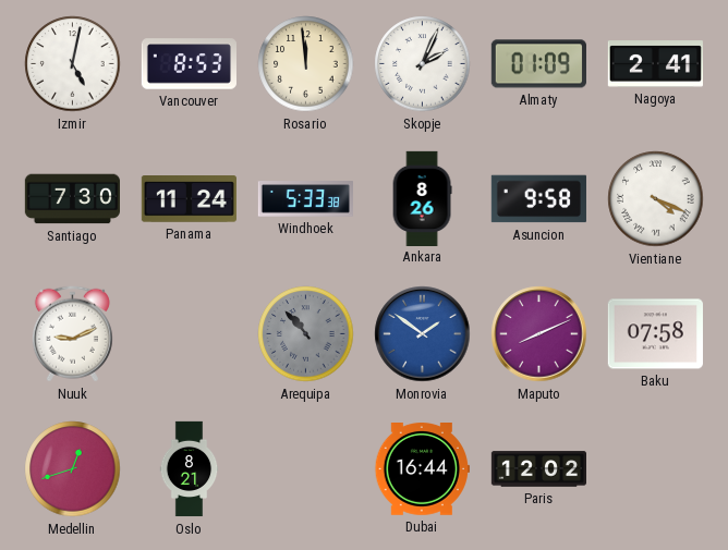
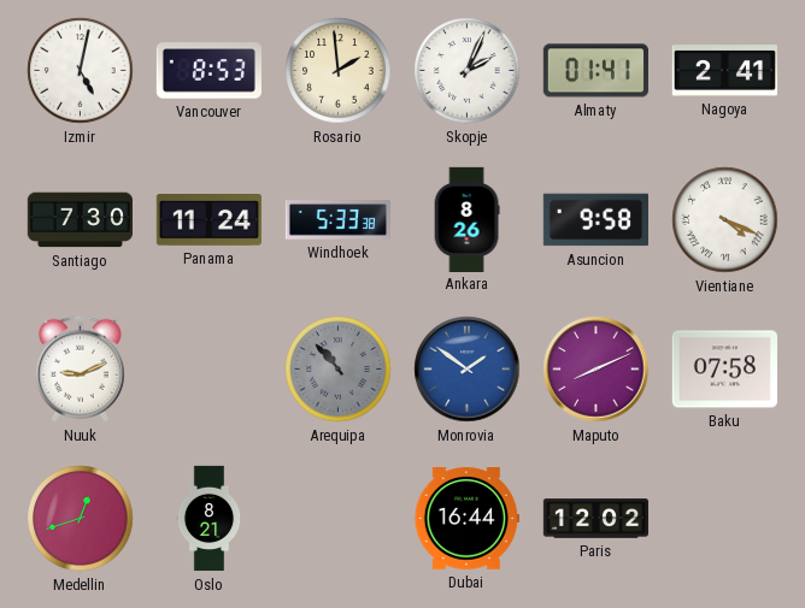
Rosario: 11:59 -> 1:59
Almaty: 01:09 -> 01:41
